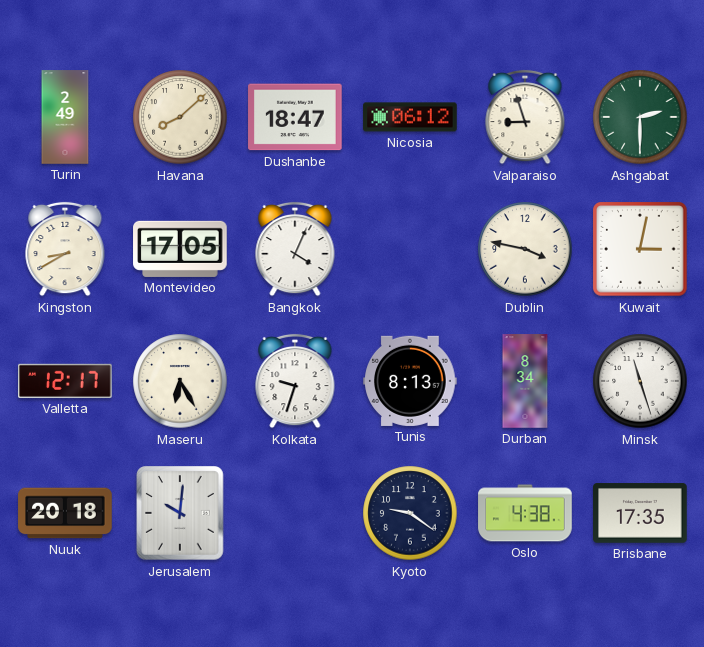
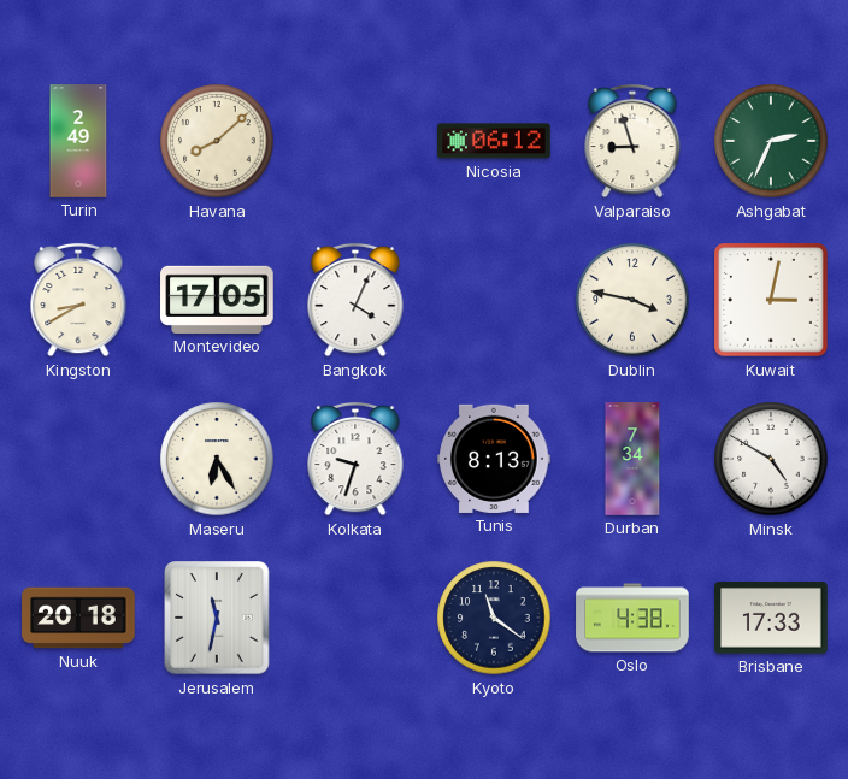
Dushanbe: 18:47 -> none
Ashgabat: 2:30 -> 2:34
Valletta: 12:17 -> none
Durban: 8:34 -> 7:34
Minsk: 11:27 -> 4:50
Jerusalem: 10:01 -> 11:32
Kyoto: 9:21 -> 11:21
Brisbane: 17:35 -> 17:33
